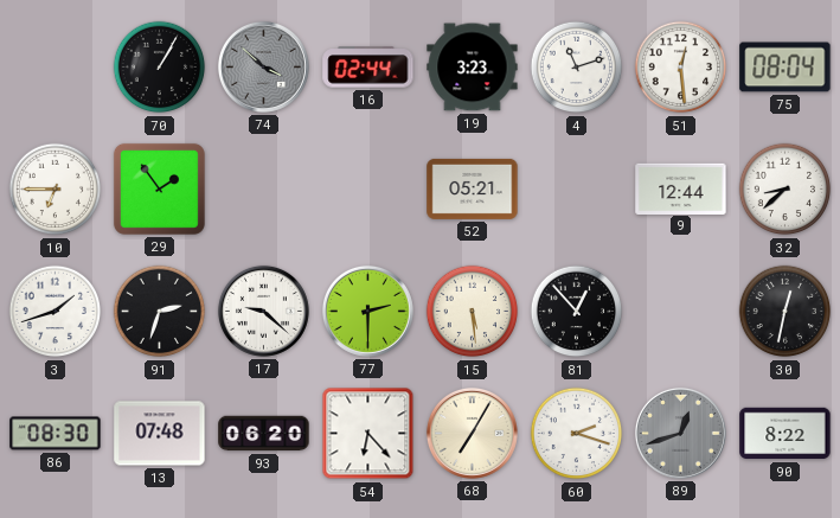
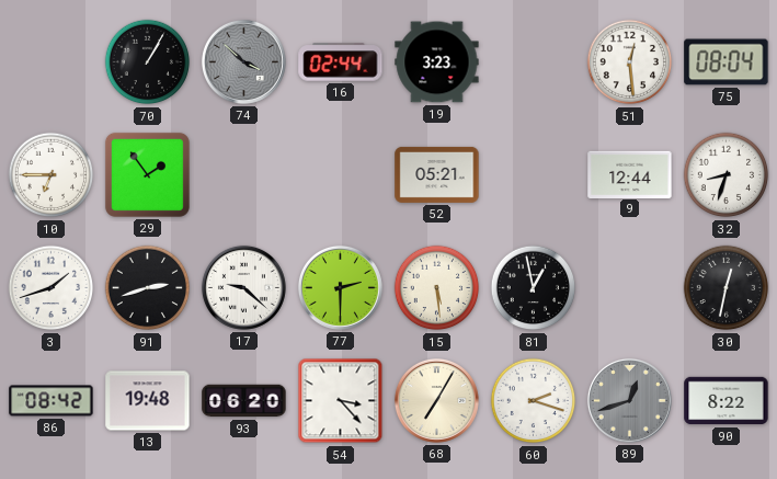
4: 11:12 -> none
32: 8:38 -> 8:33
91: 2:33 -> 2:42
81: 12:53 -> 12:58
86: 08:30 -> 08:42
13: 07:48 -> 19:48
54: 6:23 -> 3:23
